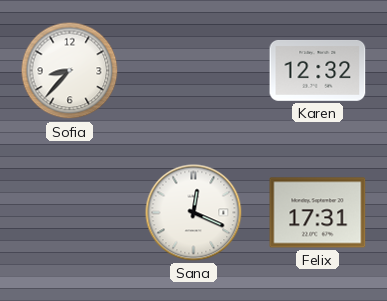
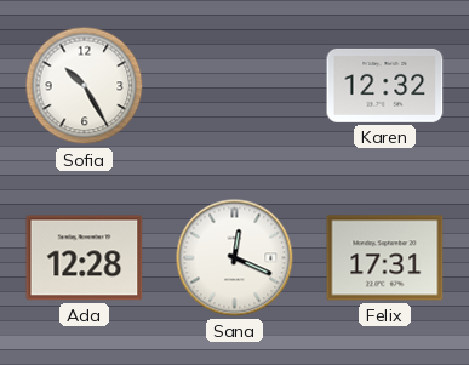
Sofia: 8:37 -> 10:25
Ada: none -> 12:28
